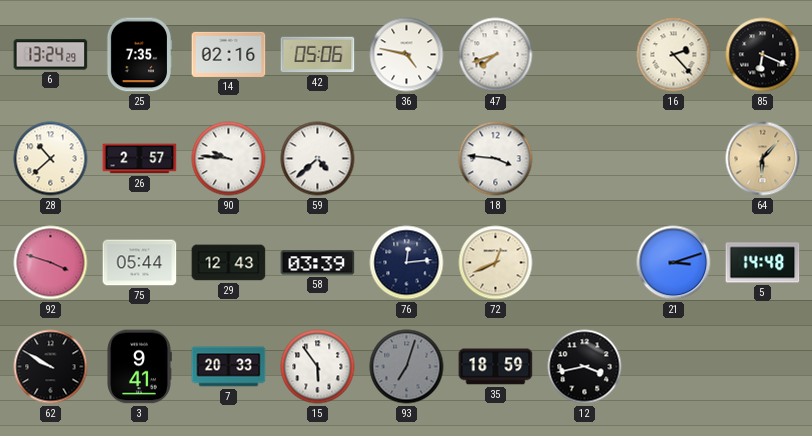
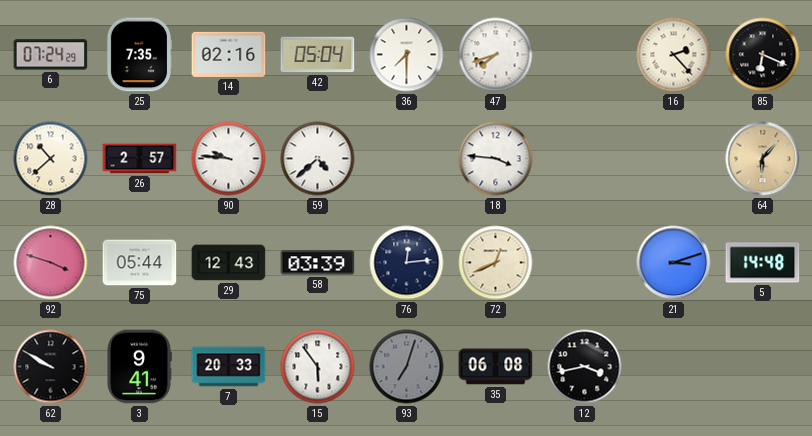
6: 13:24 -> 07:24
42: 05:06 -> 05:04
36: 4:47 -> 7:30
35: 18:59 -> 06:08
